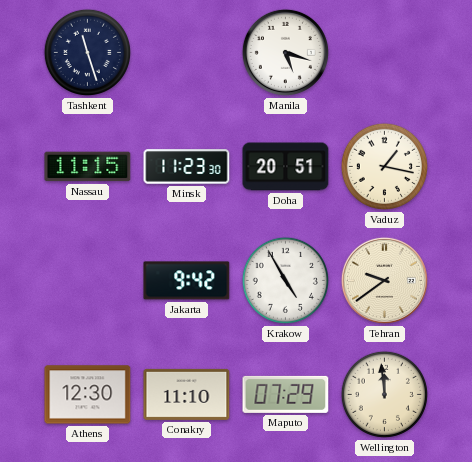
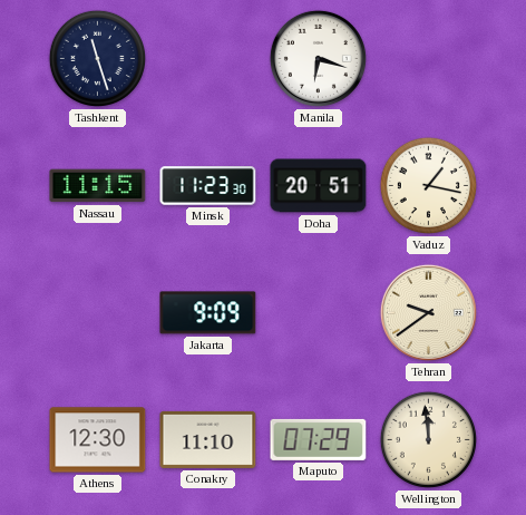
Manila: 5:18 -> 6:18
Jakarta: 9:42 -> 9:09
Krakow: 4:55 -> none
